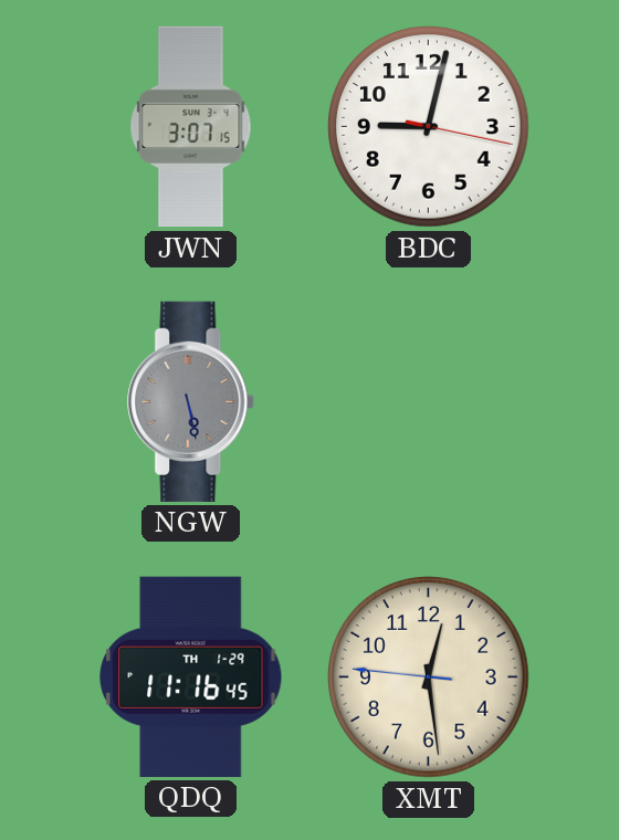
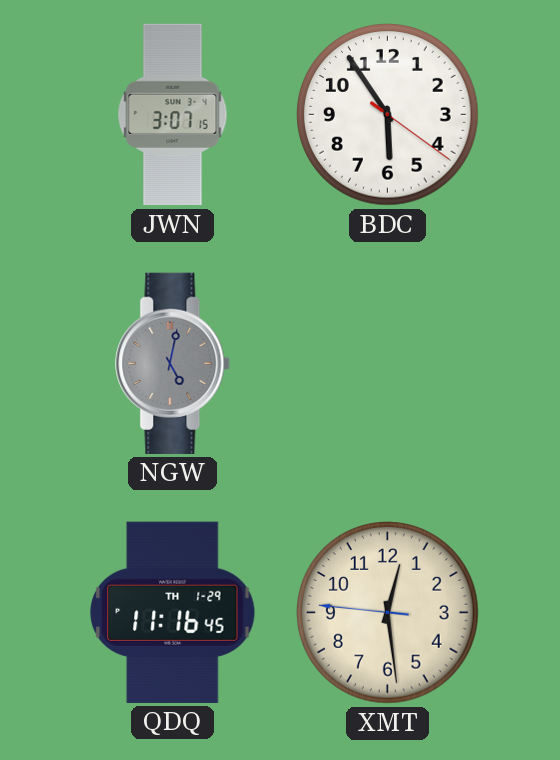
BDC: 9:02 -> 5:54
NGW: 5:28 -> 5:02
